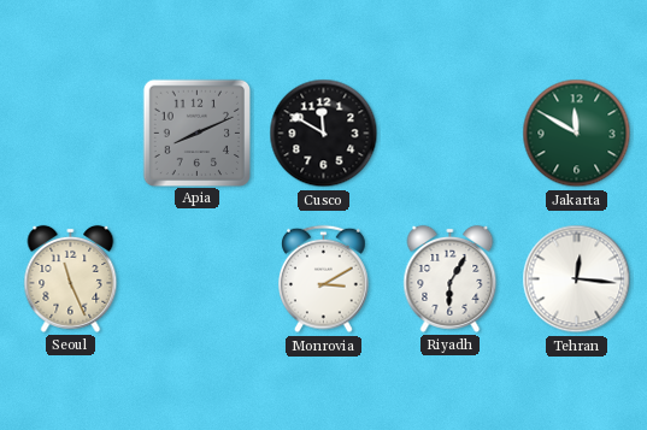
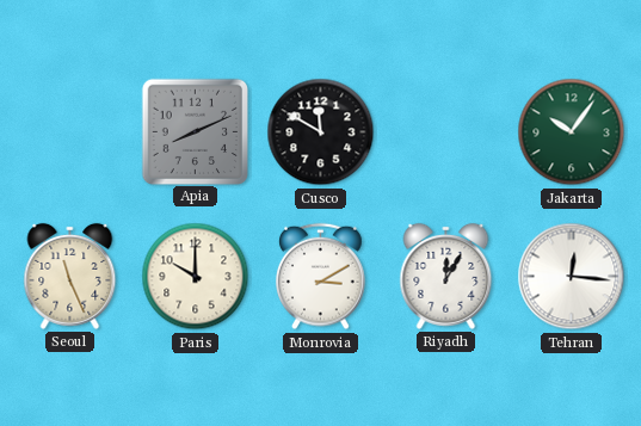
Jakarta: 11:50 -> 10:06
Paris: none -> 10:00
Riyadh: 6:05 -> 12:05
